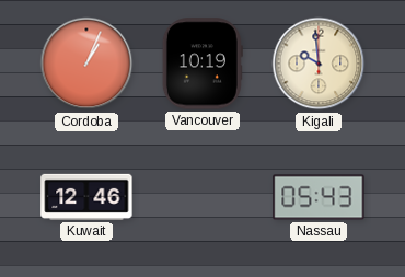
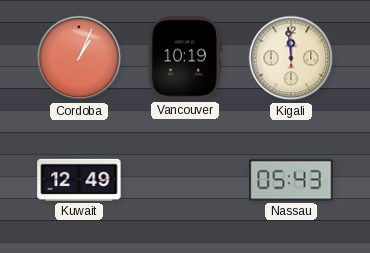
Kigali: 9:59 -> 11:59
Kuwait: 12:46 -> 12:49
